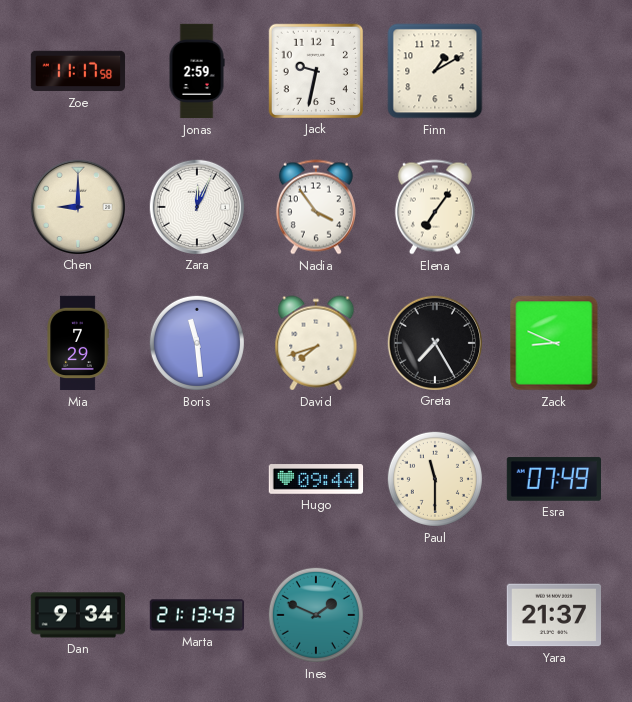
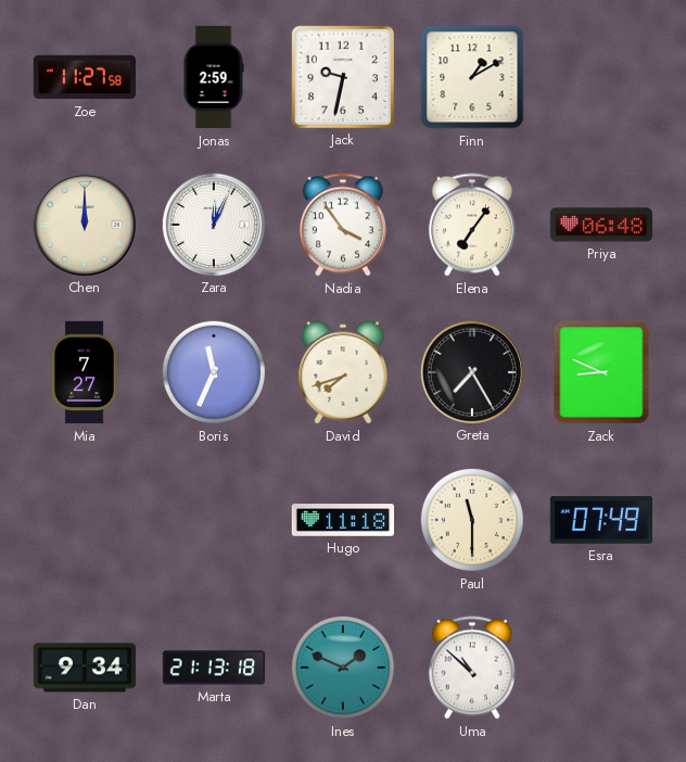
Zoe: 11:17 -> 11:27
Chen: 9:00 -> 12:00
Priya: none -> 06:48
Mia: 7:29 -> 7:27
Boris: 11:29 -> 11:34
Hugo: 09:44 -> 11:18
Marta: 21:13:43 -> 21:13:18
Uma: none -> 10:52
Yara: 21:37 -> none
